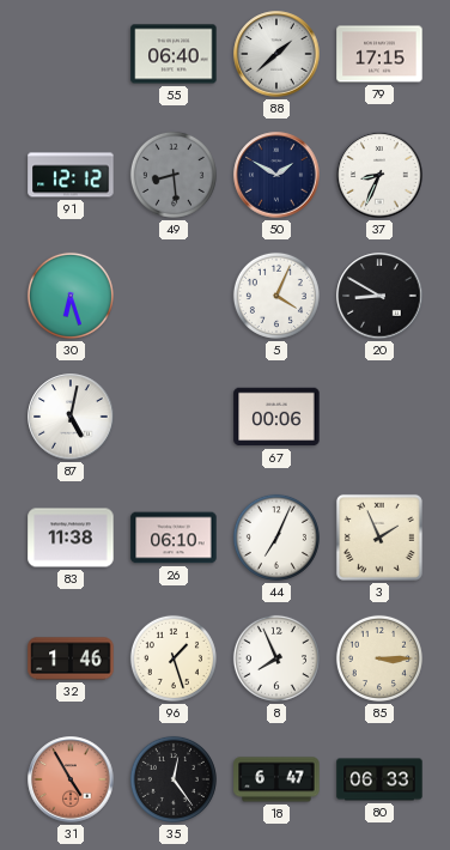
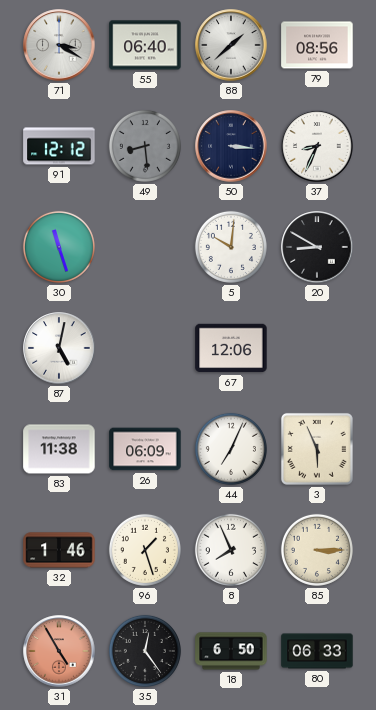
71: none -> 3:20
79: 17:15 -> 08:56
50: 1:50 -> 3:16
30: 6:27 -> 11:27
5: 4:04 -> 10:01
67: 00:06 -> 12:06
26: 06:10 -> 06:09
3: 1:56 -> 5:56
18: 6:47 -> 6:50
